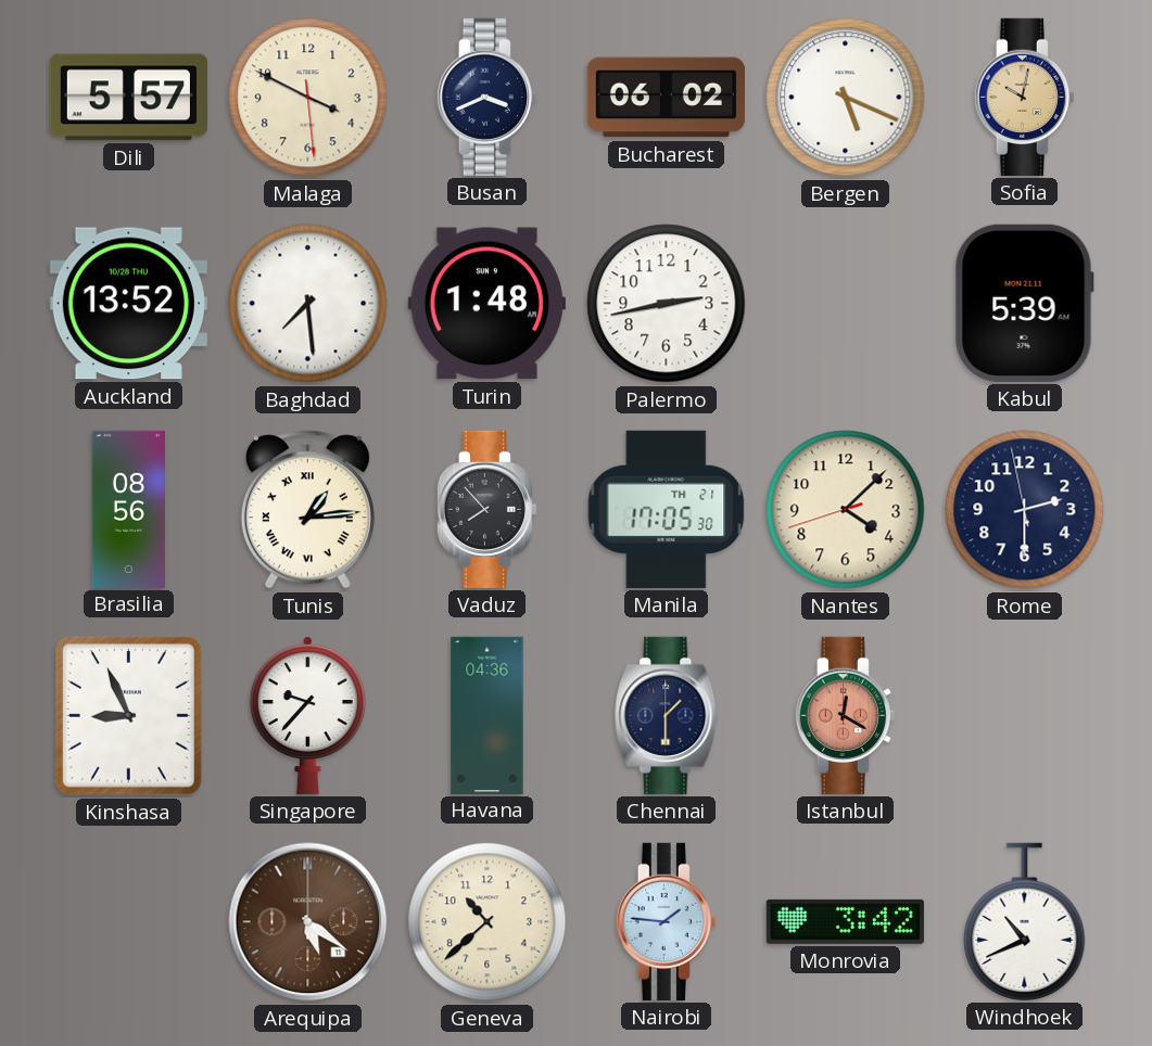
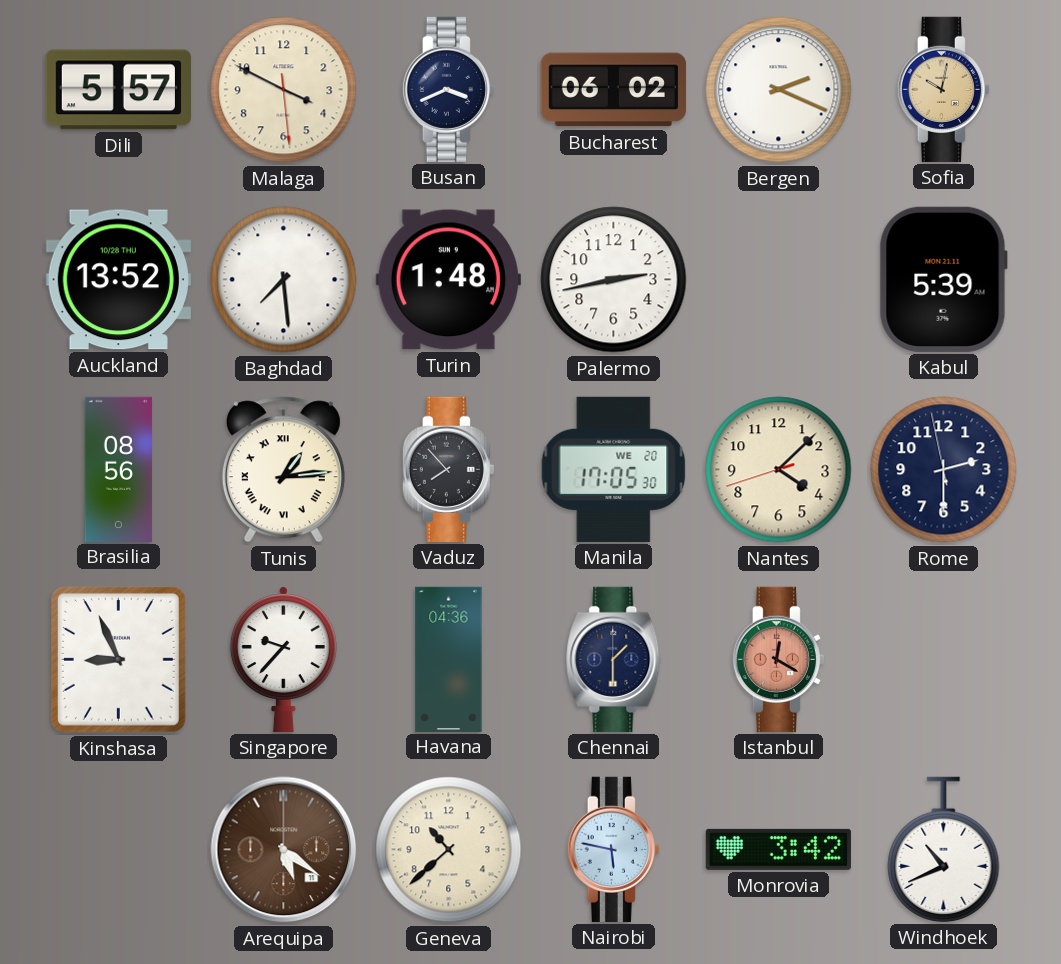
Bergen: 5:19 -> 2:19
Manila date: TH 21 -> WE 20
Nairobi: 1:46 -> 5:47
